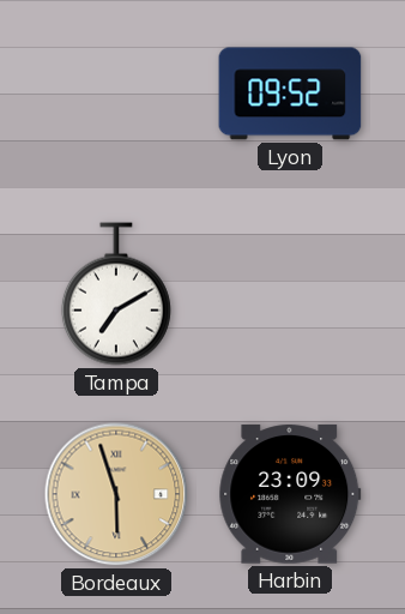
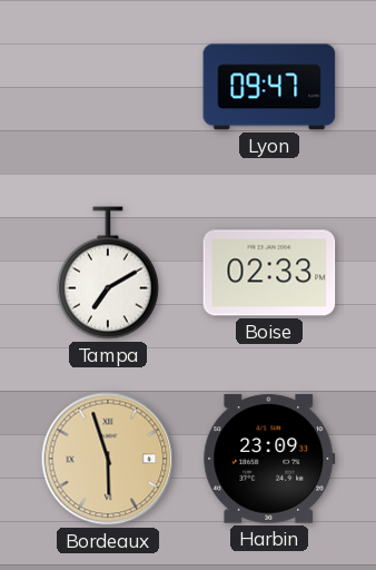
Lyon: 09:52 -> 09:47
Boise: none -> 02:33
